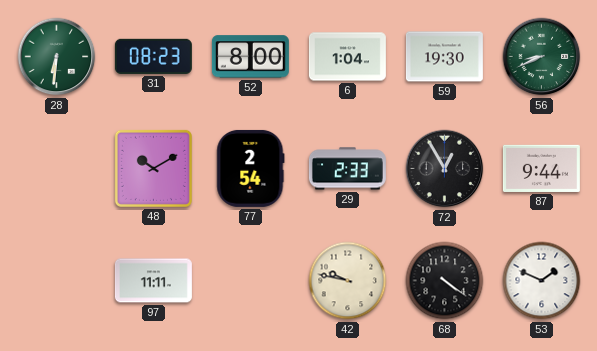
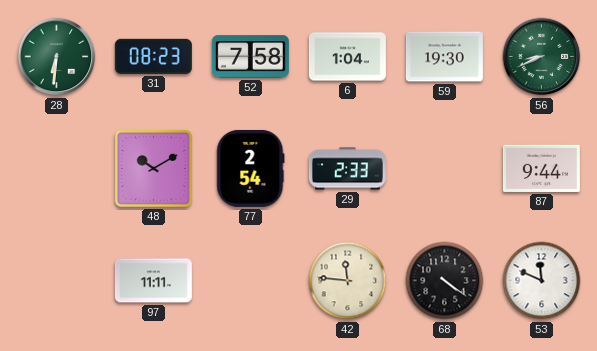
52: 8:00 -> 7:58
72: 12:55 -> none
42: 9:47 -> 11:46
53: 1:49 -> 11:49
